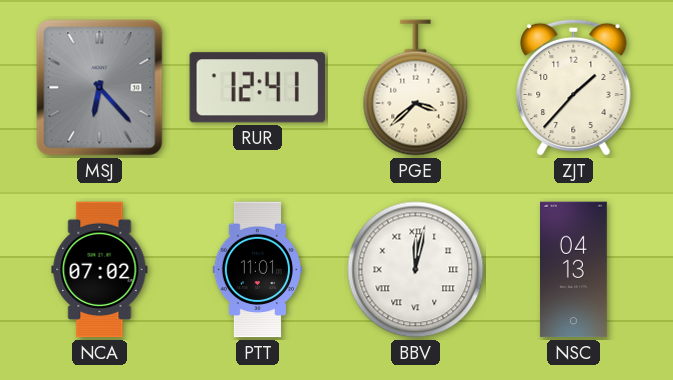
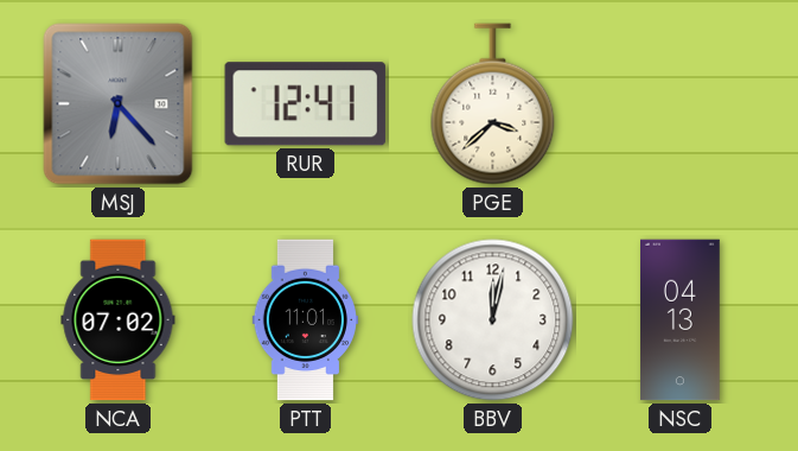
ZJT: 1:37 -> none
BBV numerals: Roman -> Arabic
